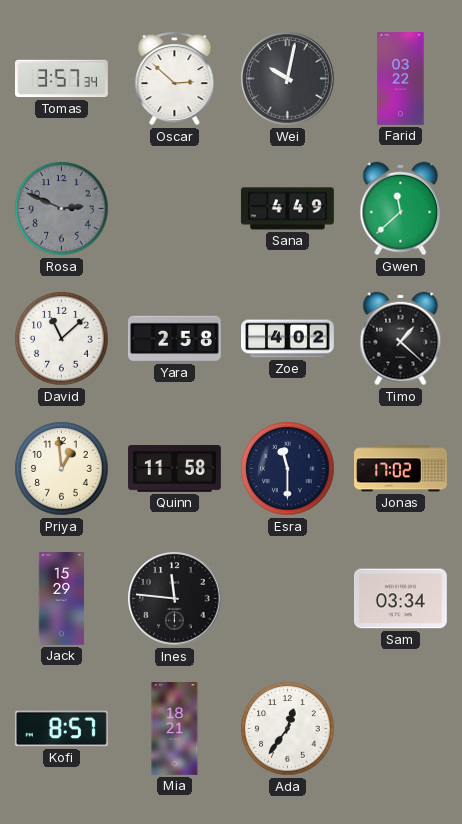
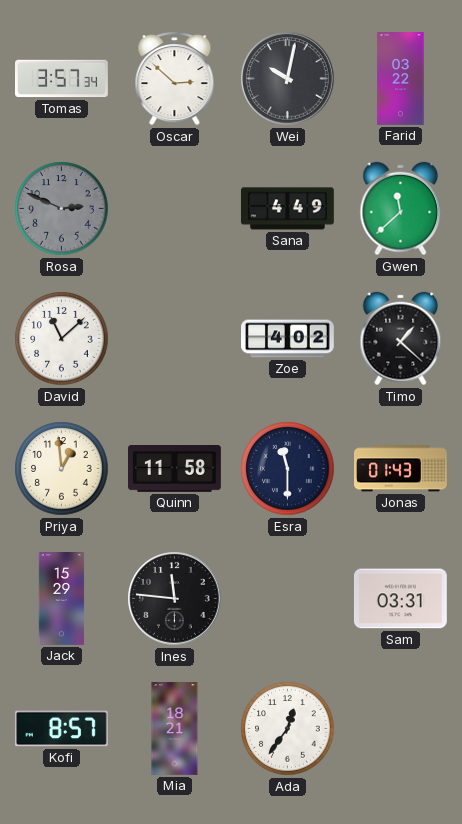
Yara: 2:58 -> none
Jonas: 17:02 -> 01:43
Sam: 03:34 -> 03:31
